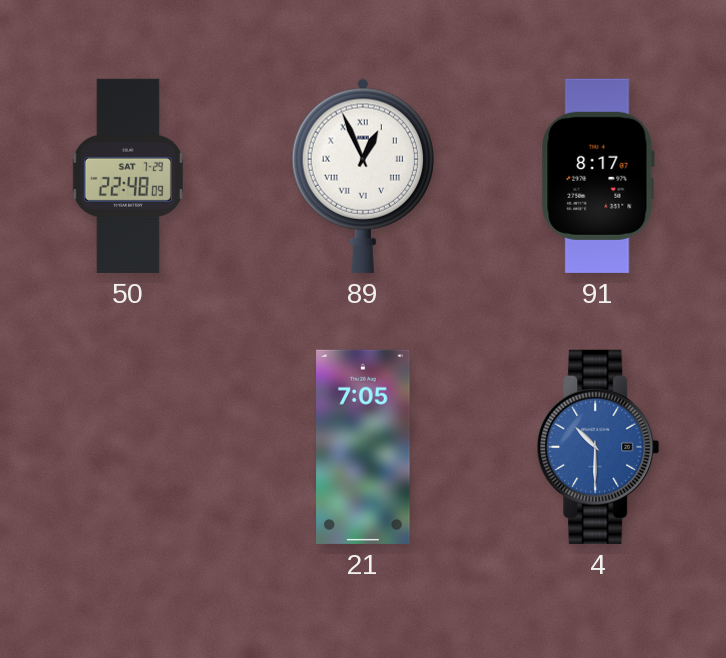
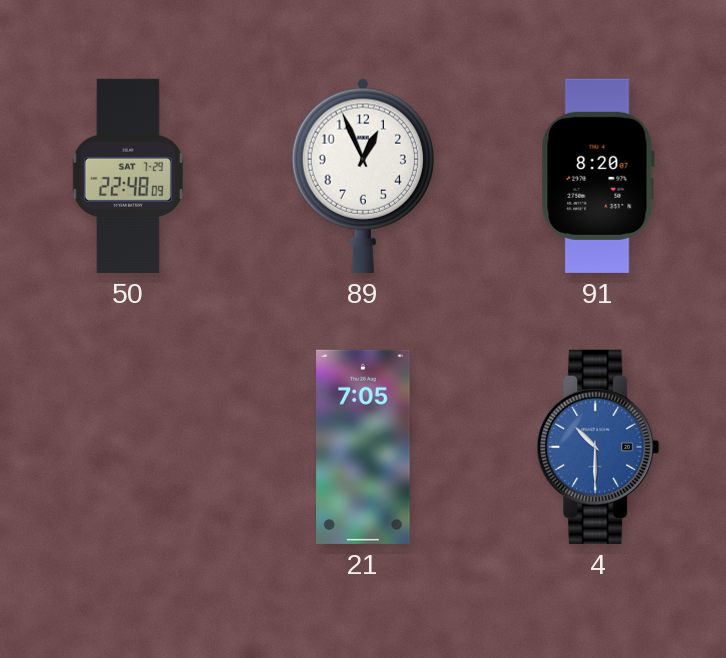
89 numerals: Roman -> Arabic
91: 8:17 -> 8:20
